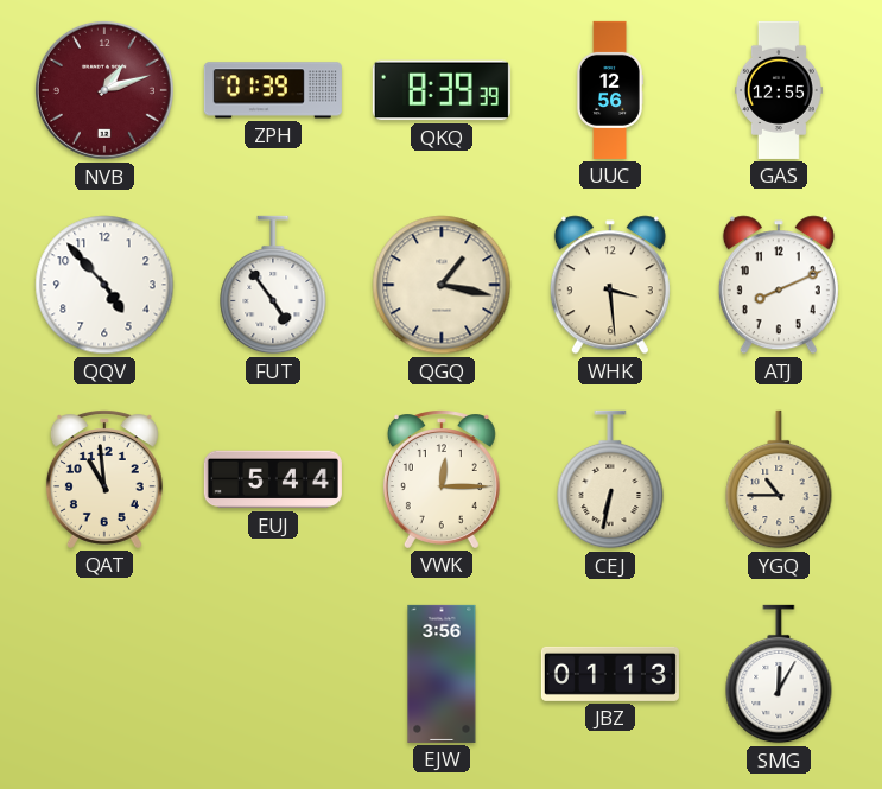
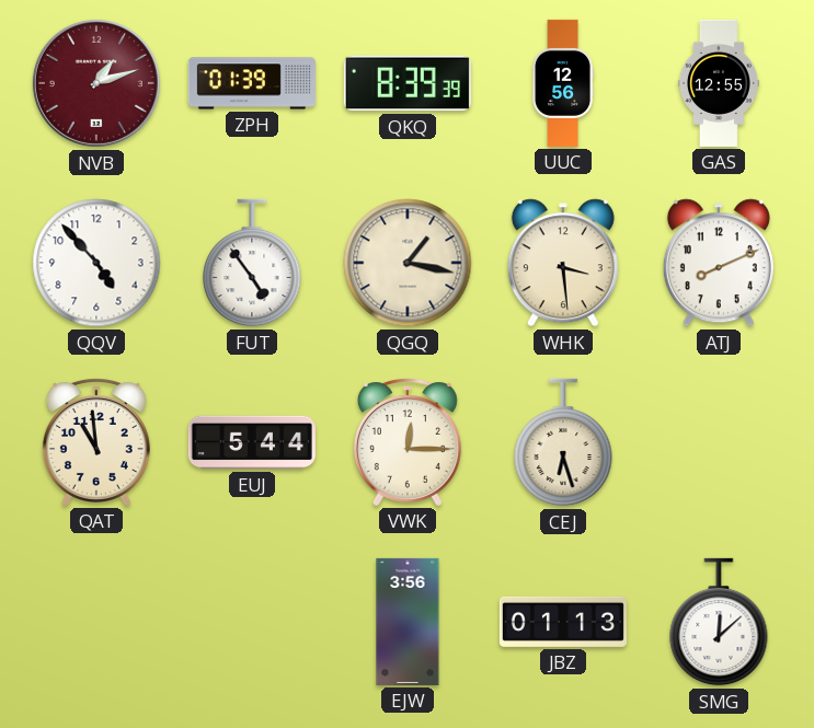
CEJ: 6:32 -> 6:27
YGQ: 10:45 -> none
SMG: 12:05 -> 12:08
